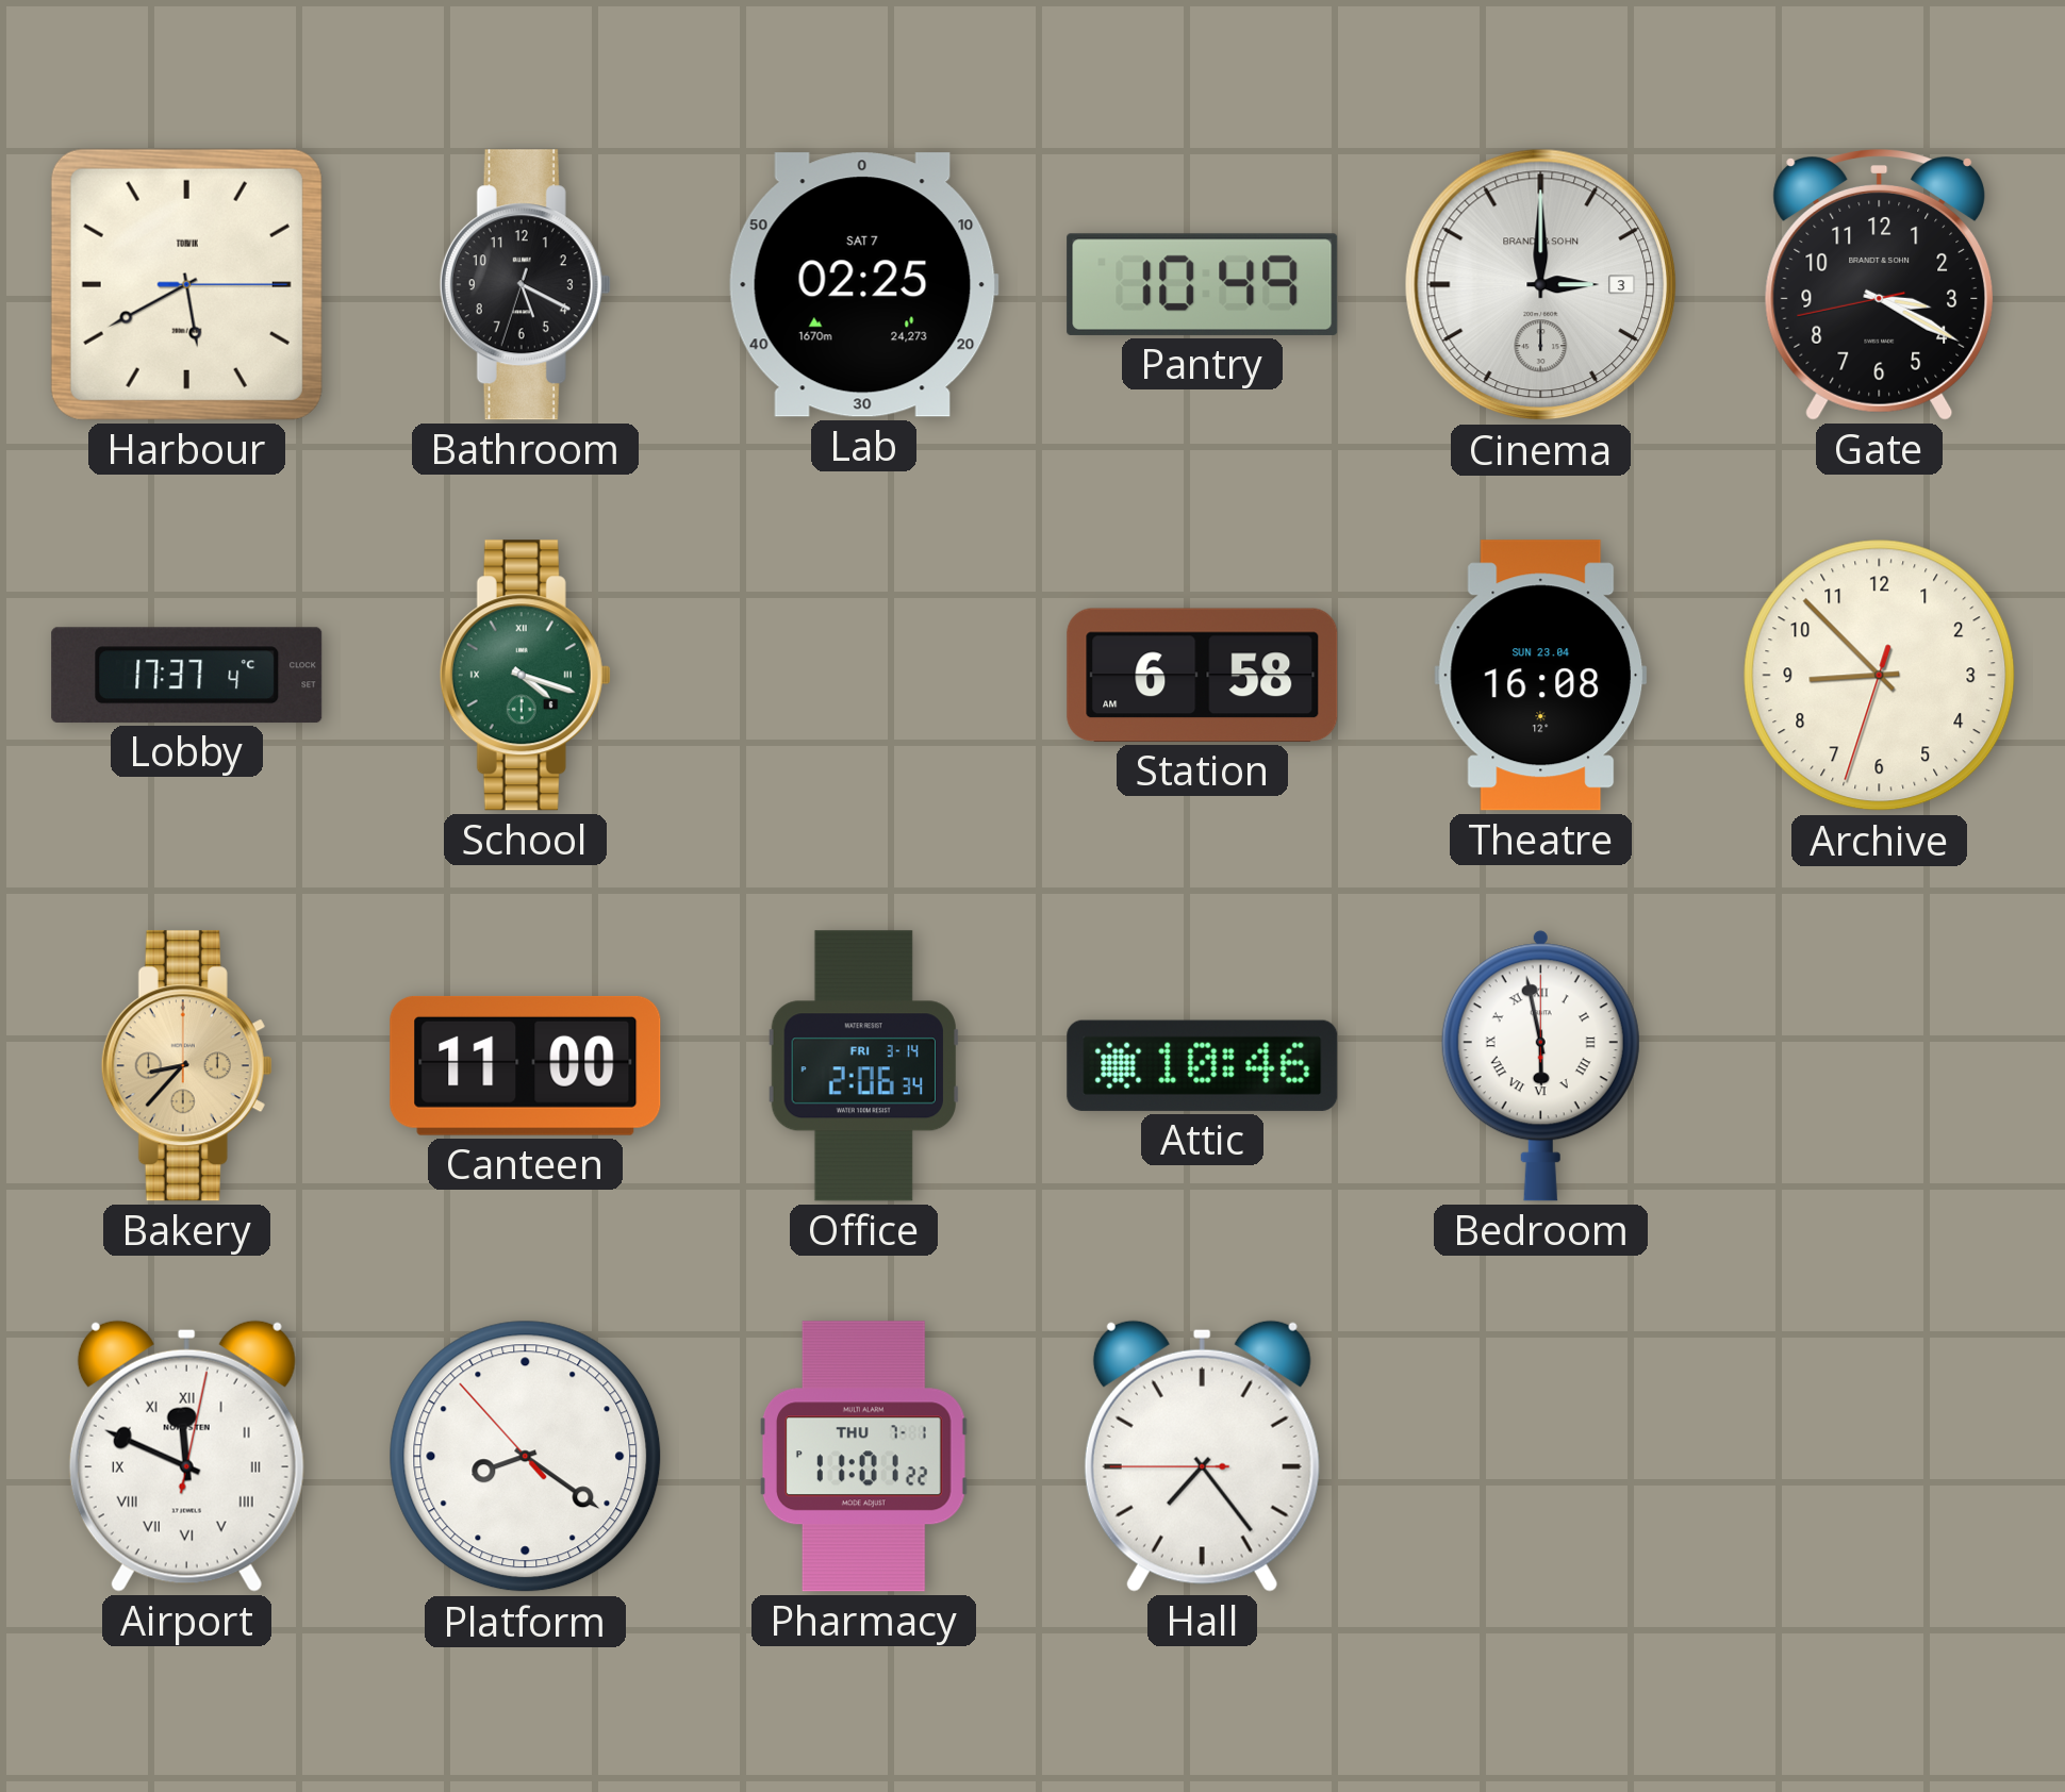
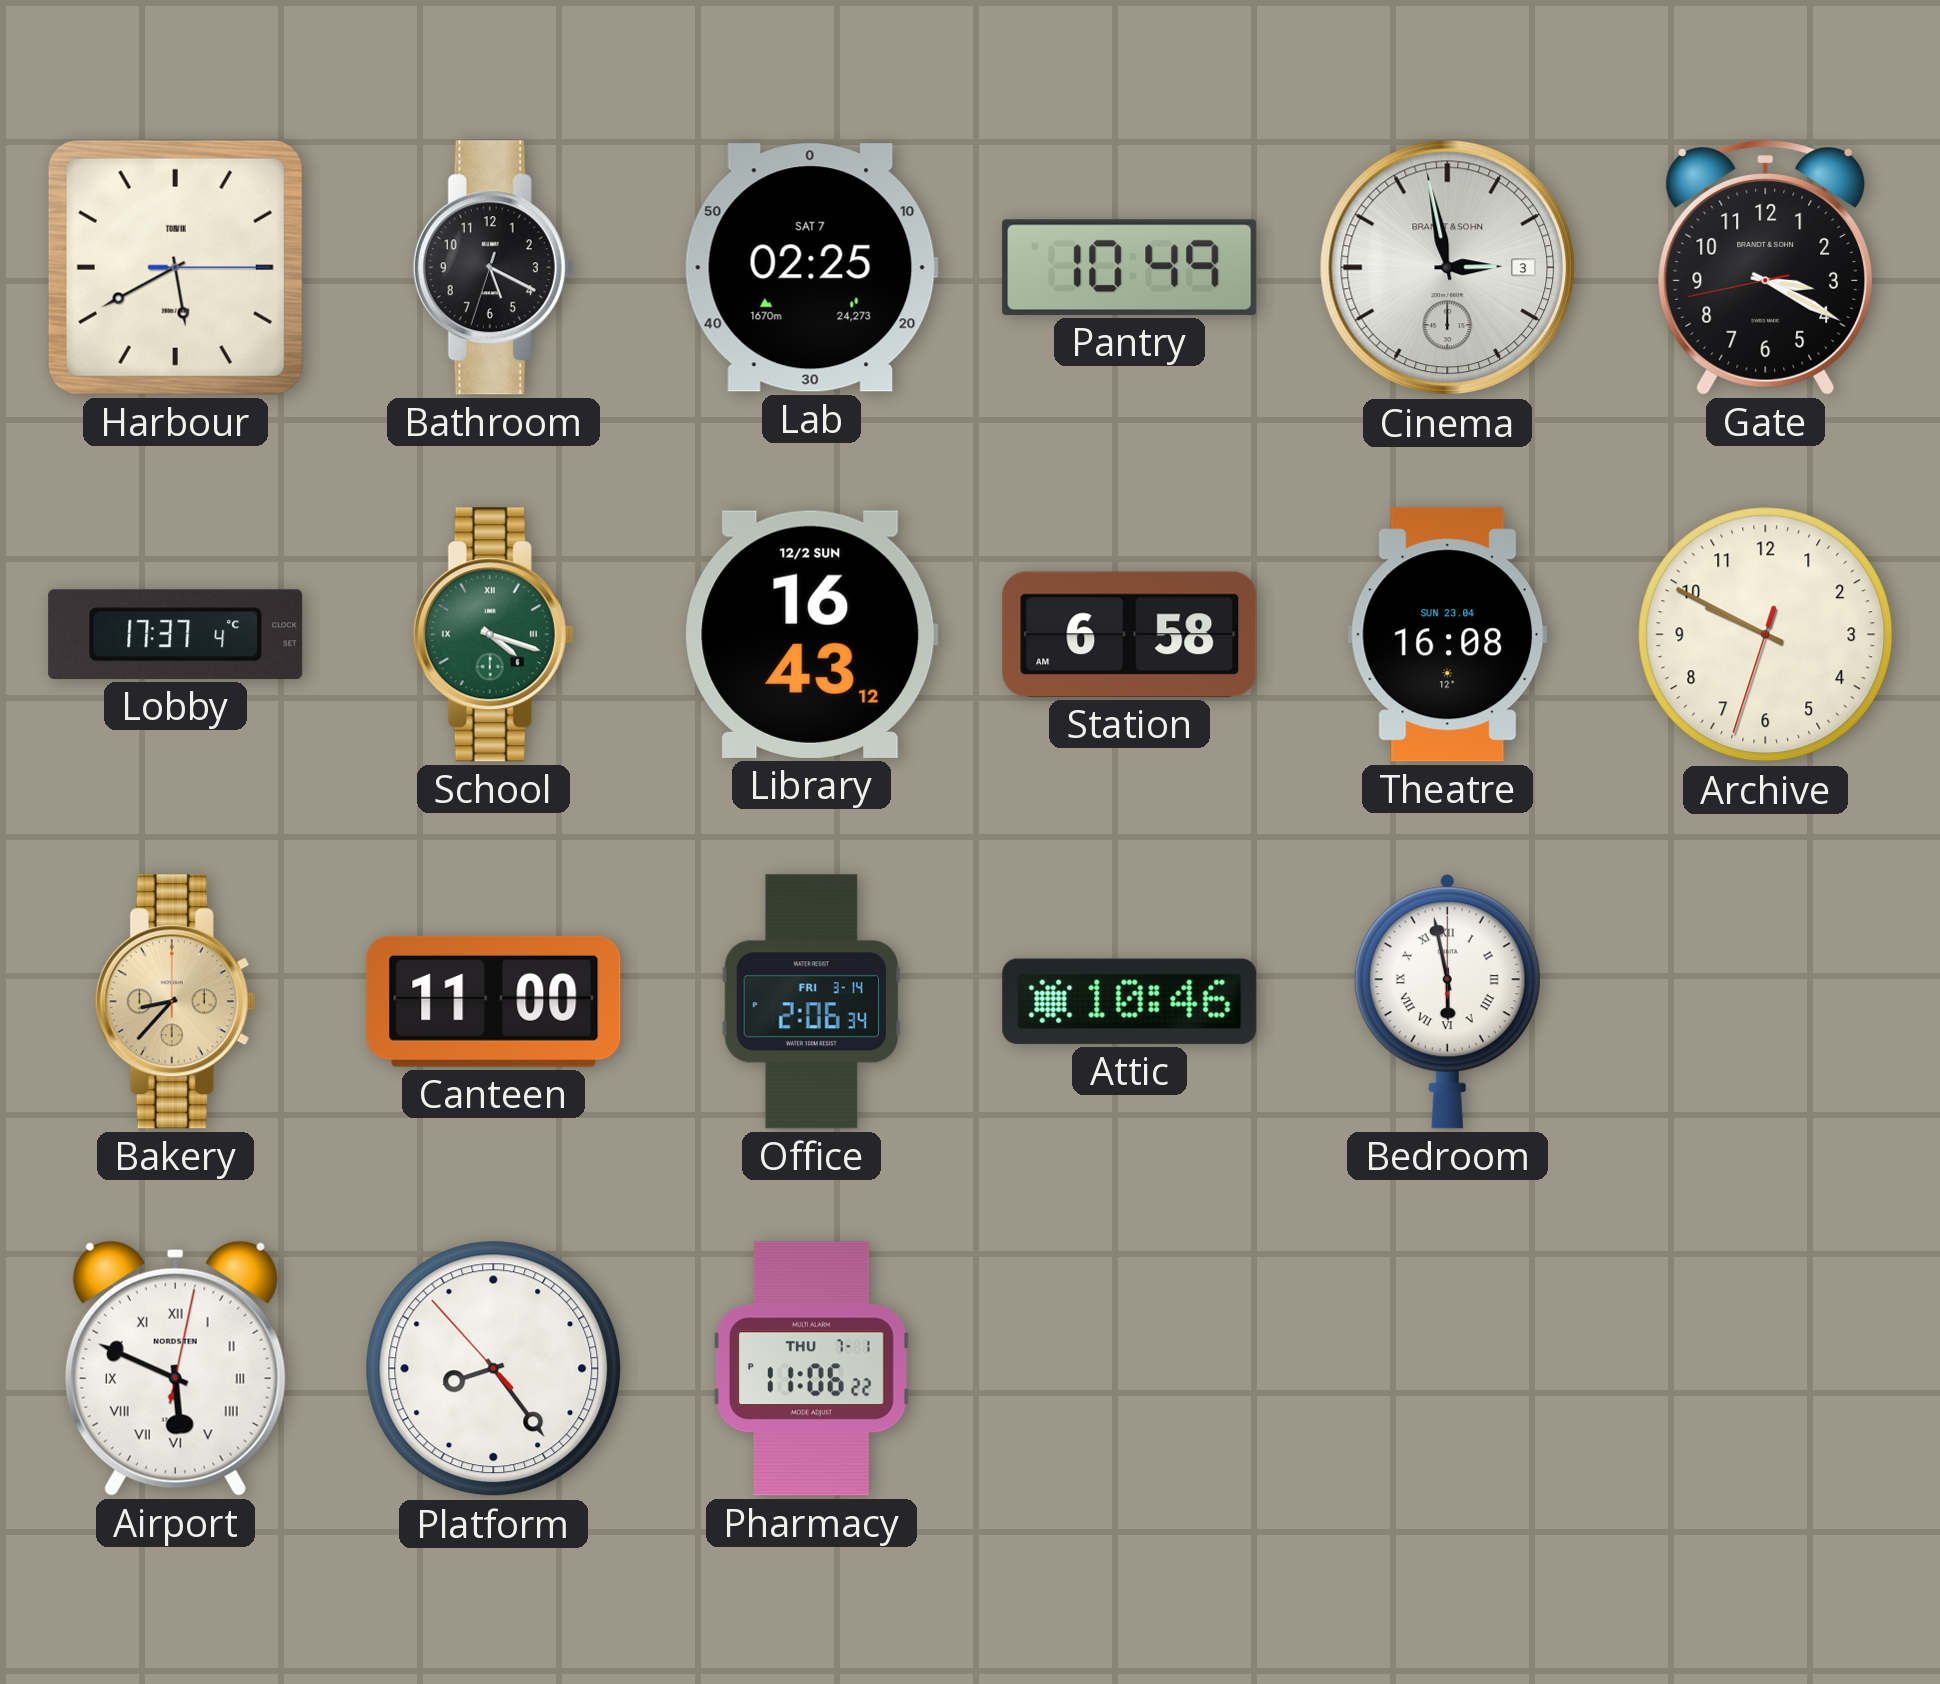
Cinema: 3:00 -> 2:58
Library: none -> 16:43
Archive: 8:52 -> 9:49
Airport: 11:49 -> 5:49
Platform: 8:20 -> 8:23
Pharmacy: 11:01 -> 11:06
Hall: 7:23 -> none
